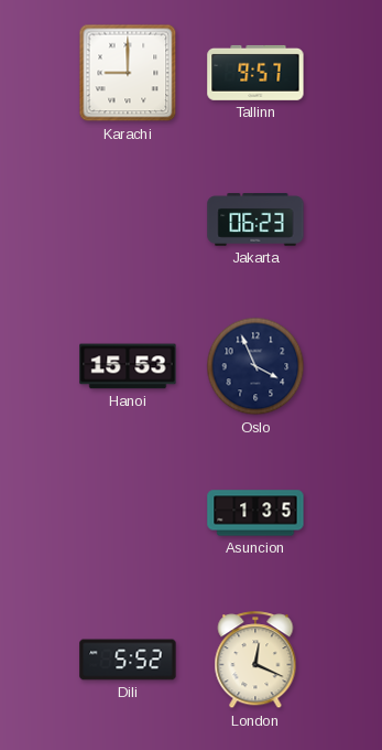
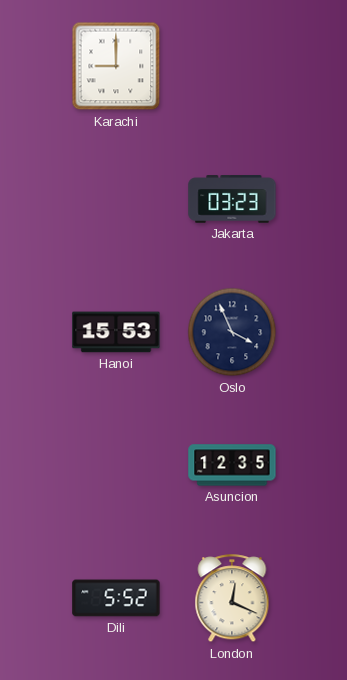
Tallinn: 9:57 -> none
Jakarta: 06:23 -> 03:23
Asuncion: 1:35 -> 12:35
